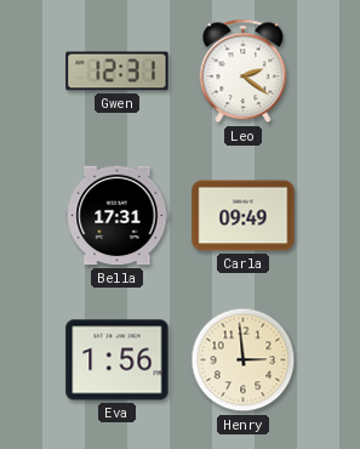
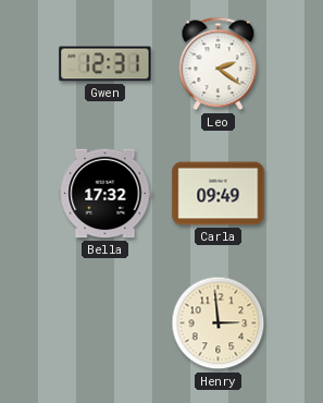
Bella: 17:31 -> 17:32
Eva: 1:56 -> none
